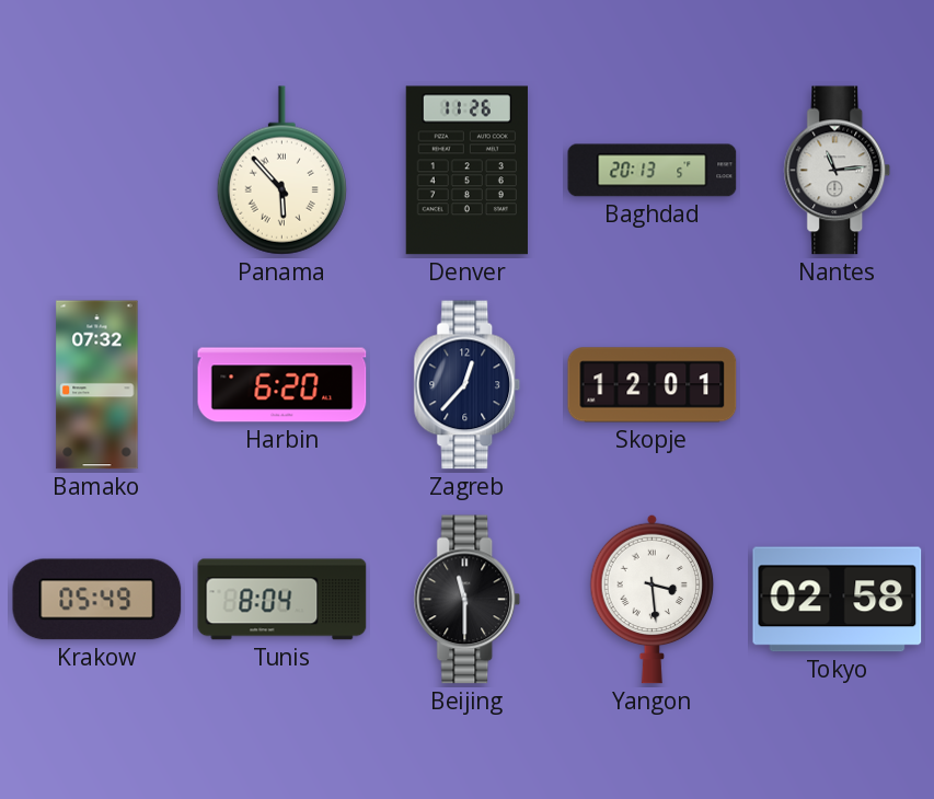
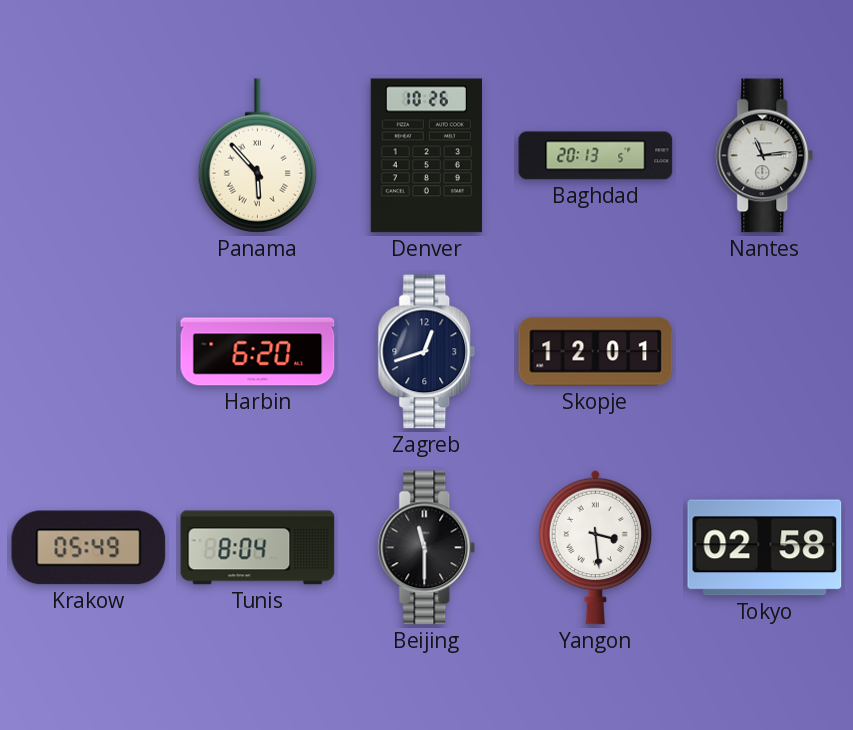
Denver: 11:26 -> 10:26
Bamako: 07:32 -> none
Zagreb: 12:37 -> 12:42
